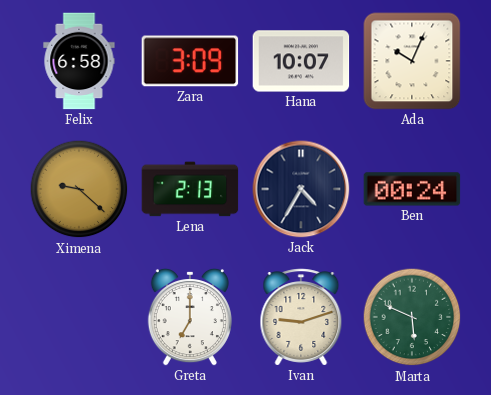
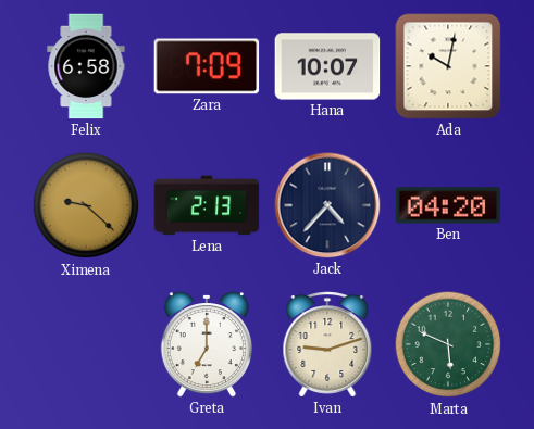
Zara: 3:09 -> 7:09
Ada: 10:04 -> 10:02
Jack: 4:35 -> 4:37
Ben: 00:24 -> 04:20
